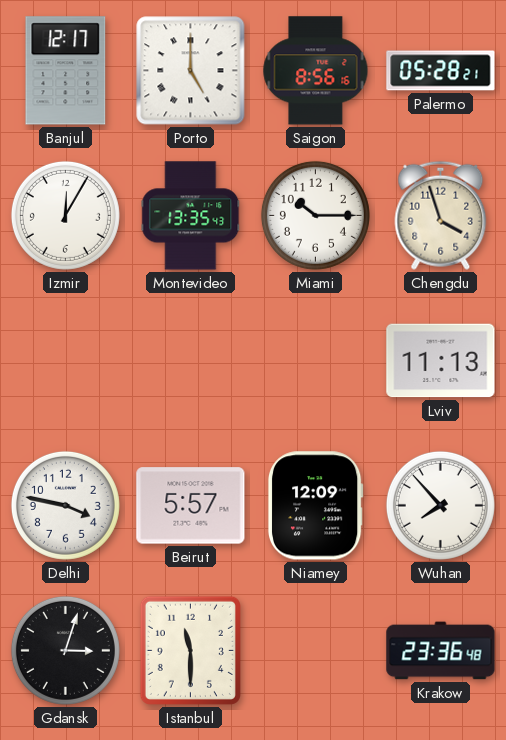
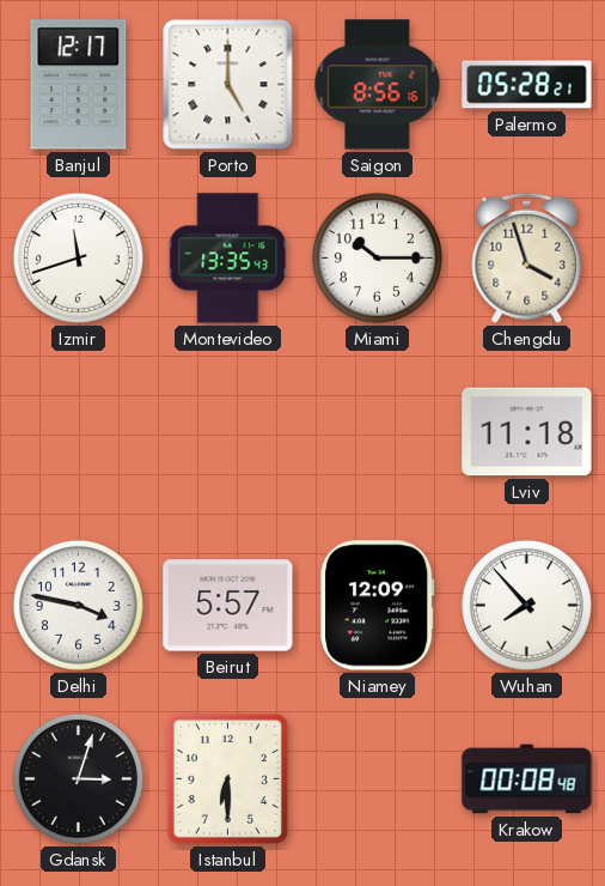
Izmir: 12:05 -> 11:42
Lviv: 11:13 -> 11:18
Istanbul: 11:30 -> 6:30
Krakow: 23:36 -> 00:08
